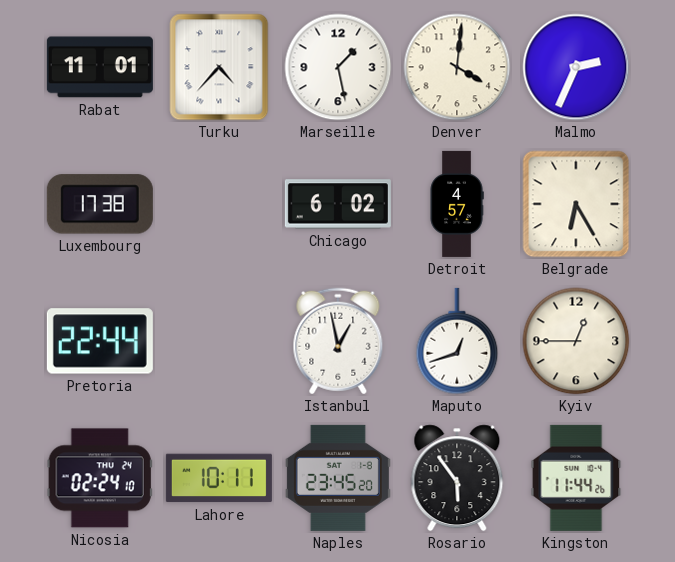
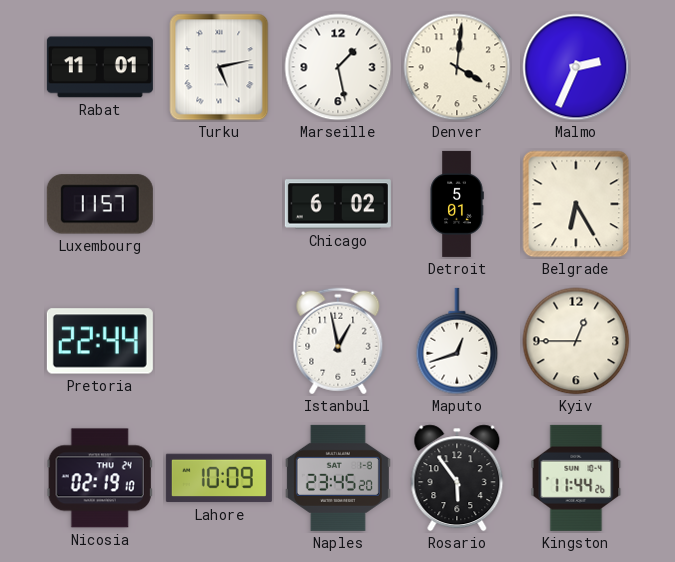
Turku: 4:37 -> 5:13
Luxembourg: 17:38 -> 11:57
Detroit: 4:57 -> 5:01
Nicosia: 02:24 -> 02:19
Lahore: 10:11 -> 10:09
